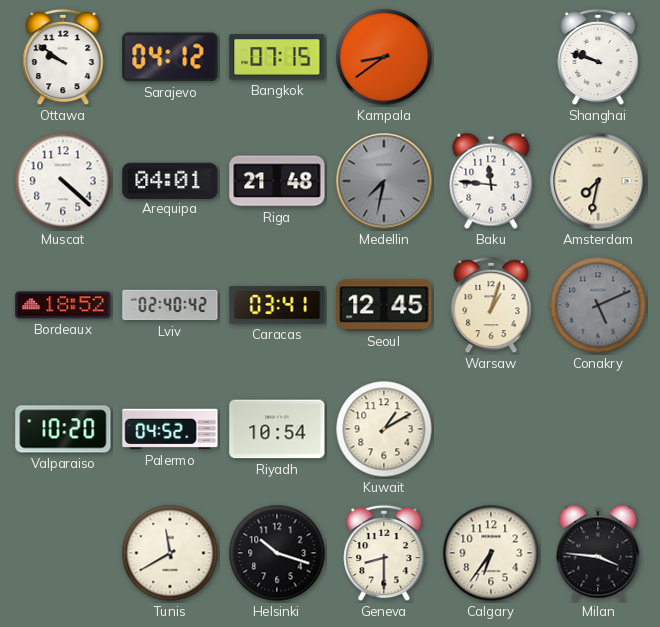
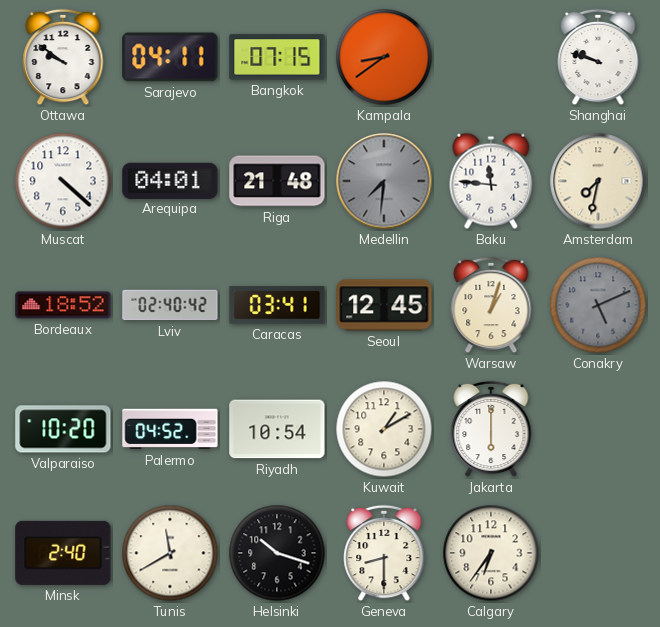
Sarajevo: 04:12 -> 04:11
Medellin: 7:32 -> 7:31
Jakarta: none -> 6:00
Minsk: none -> 2:40
Milan: 3:46 -> none
